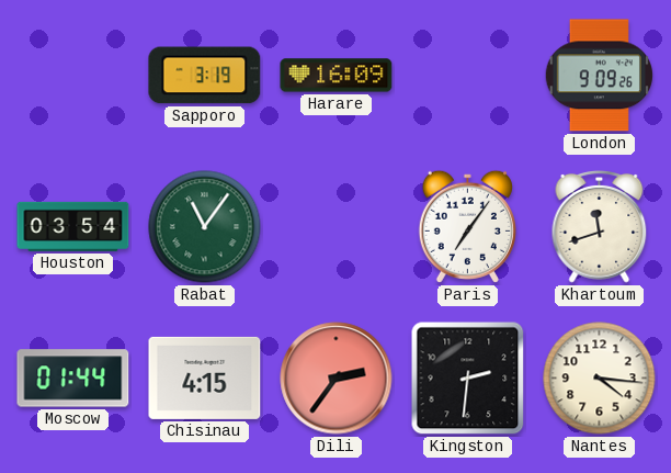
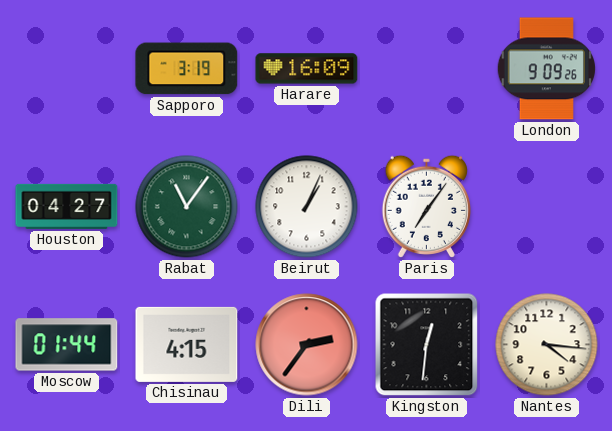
Houston: 03:54 -> 04:27
Beirut: none -> 1:04
Khartoum: 11:42 -> none
Kingston: 2:31 -> 12:31
